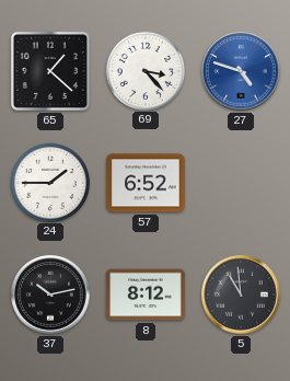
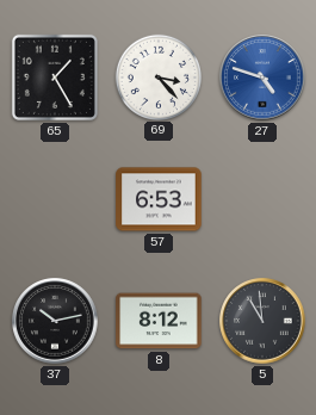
65: 1:22 -> 1:25
24: 1:45 -> none
57: 6:52 -> 6:53
